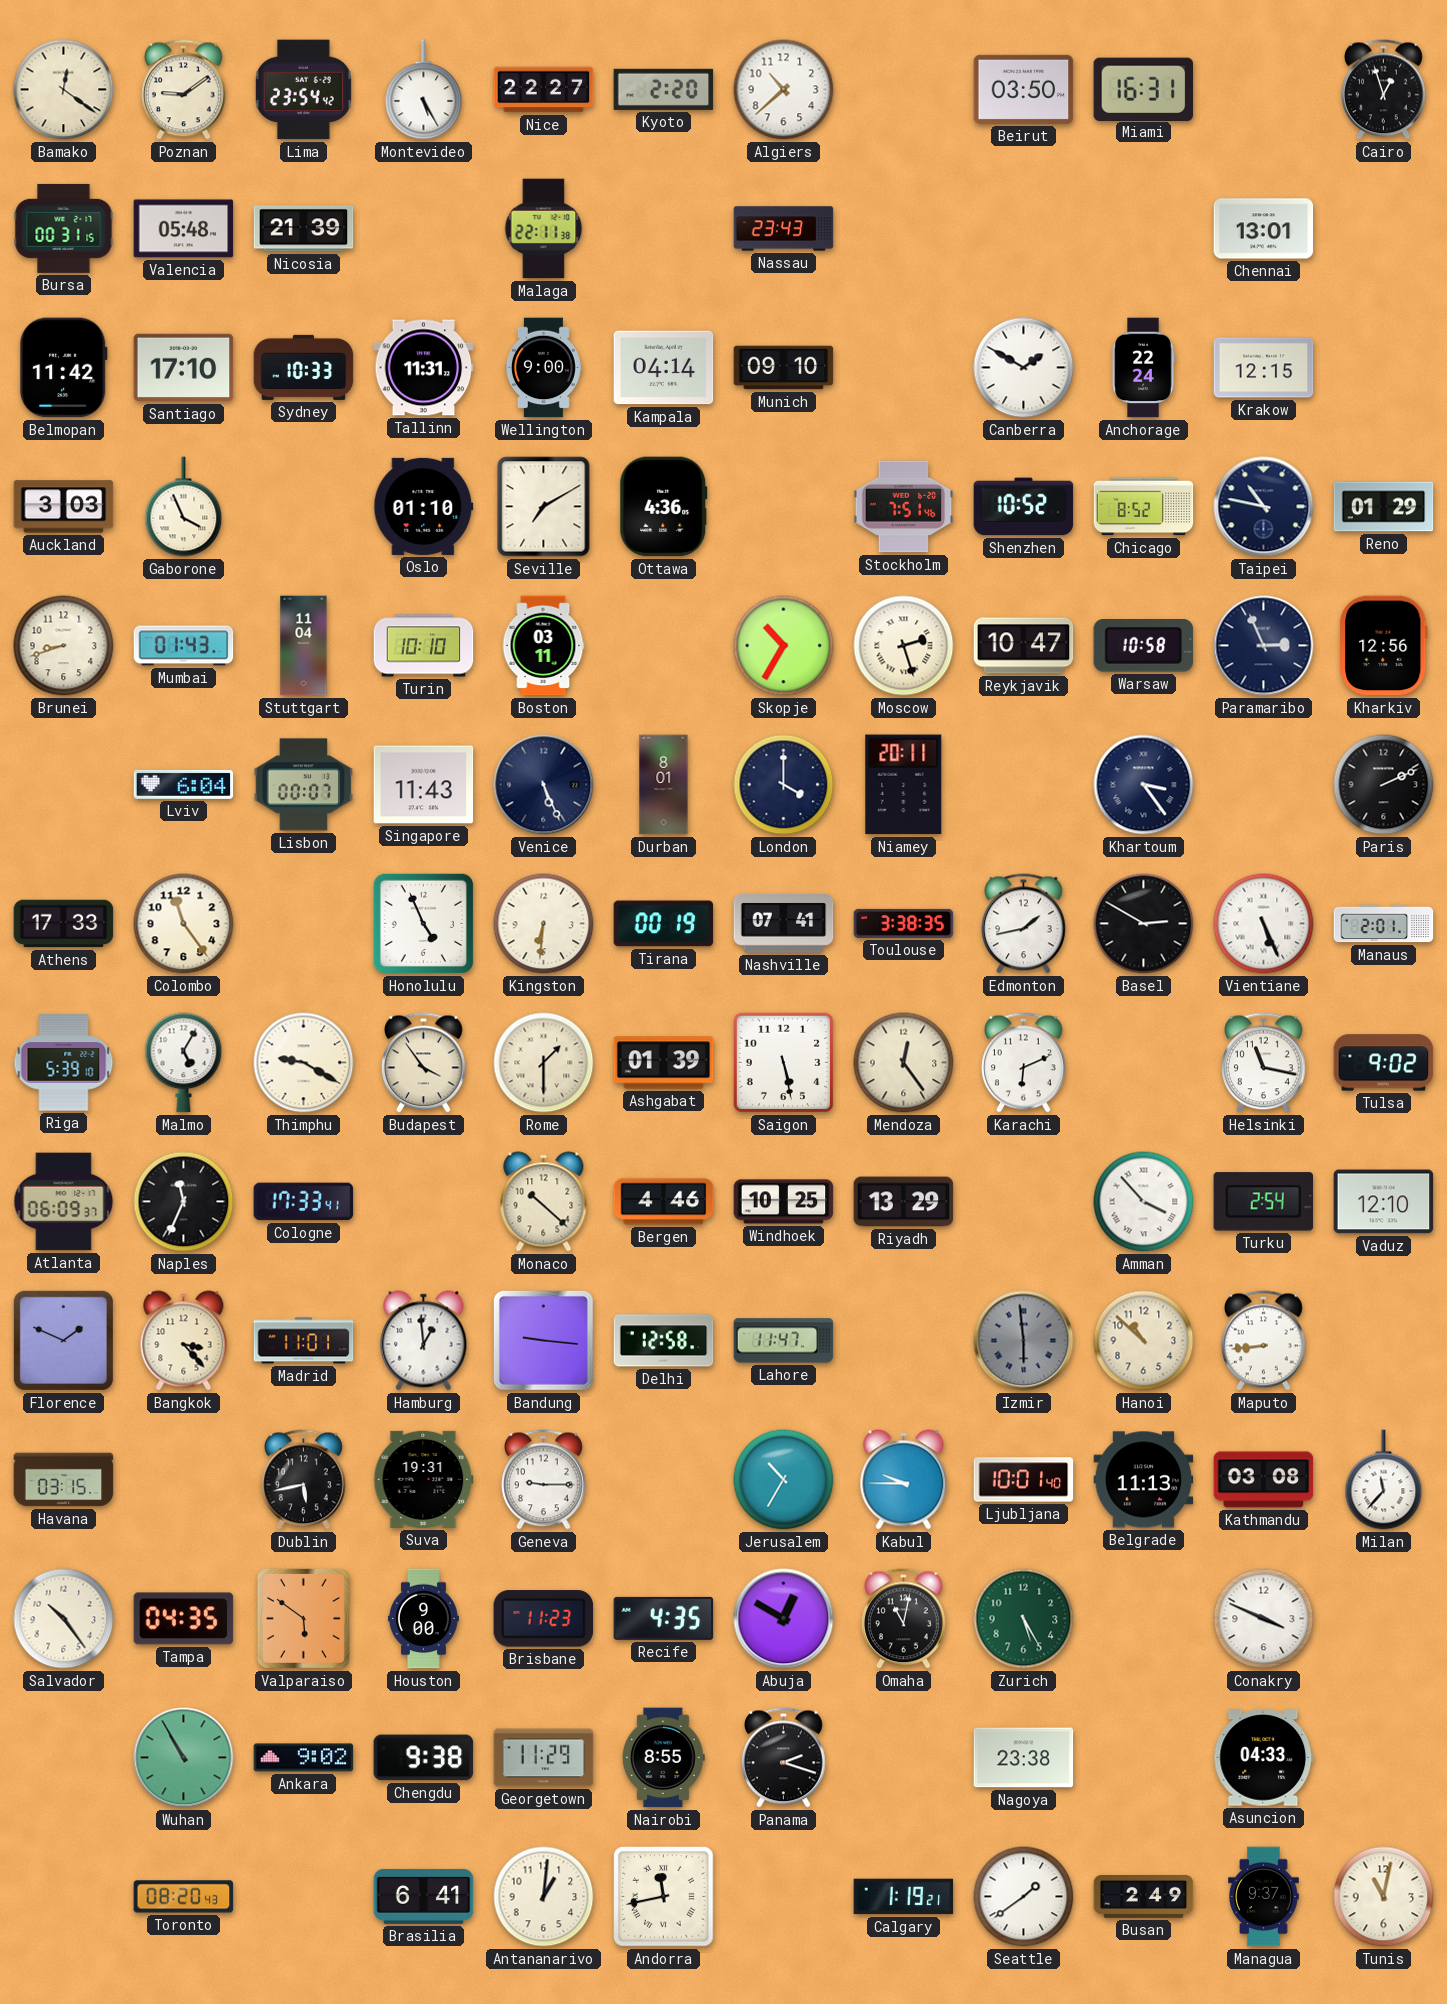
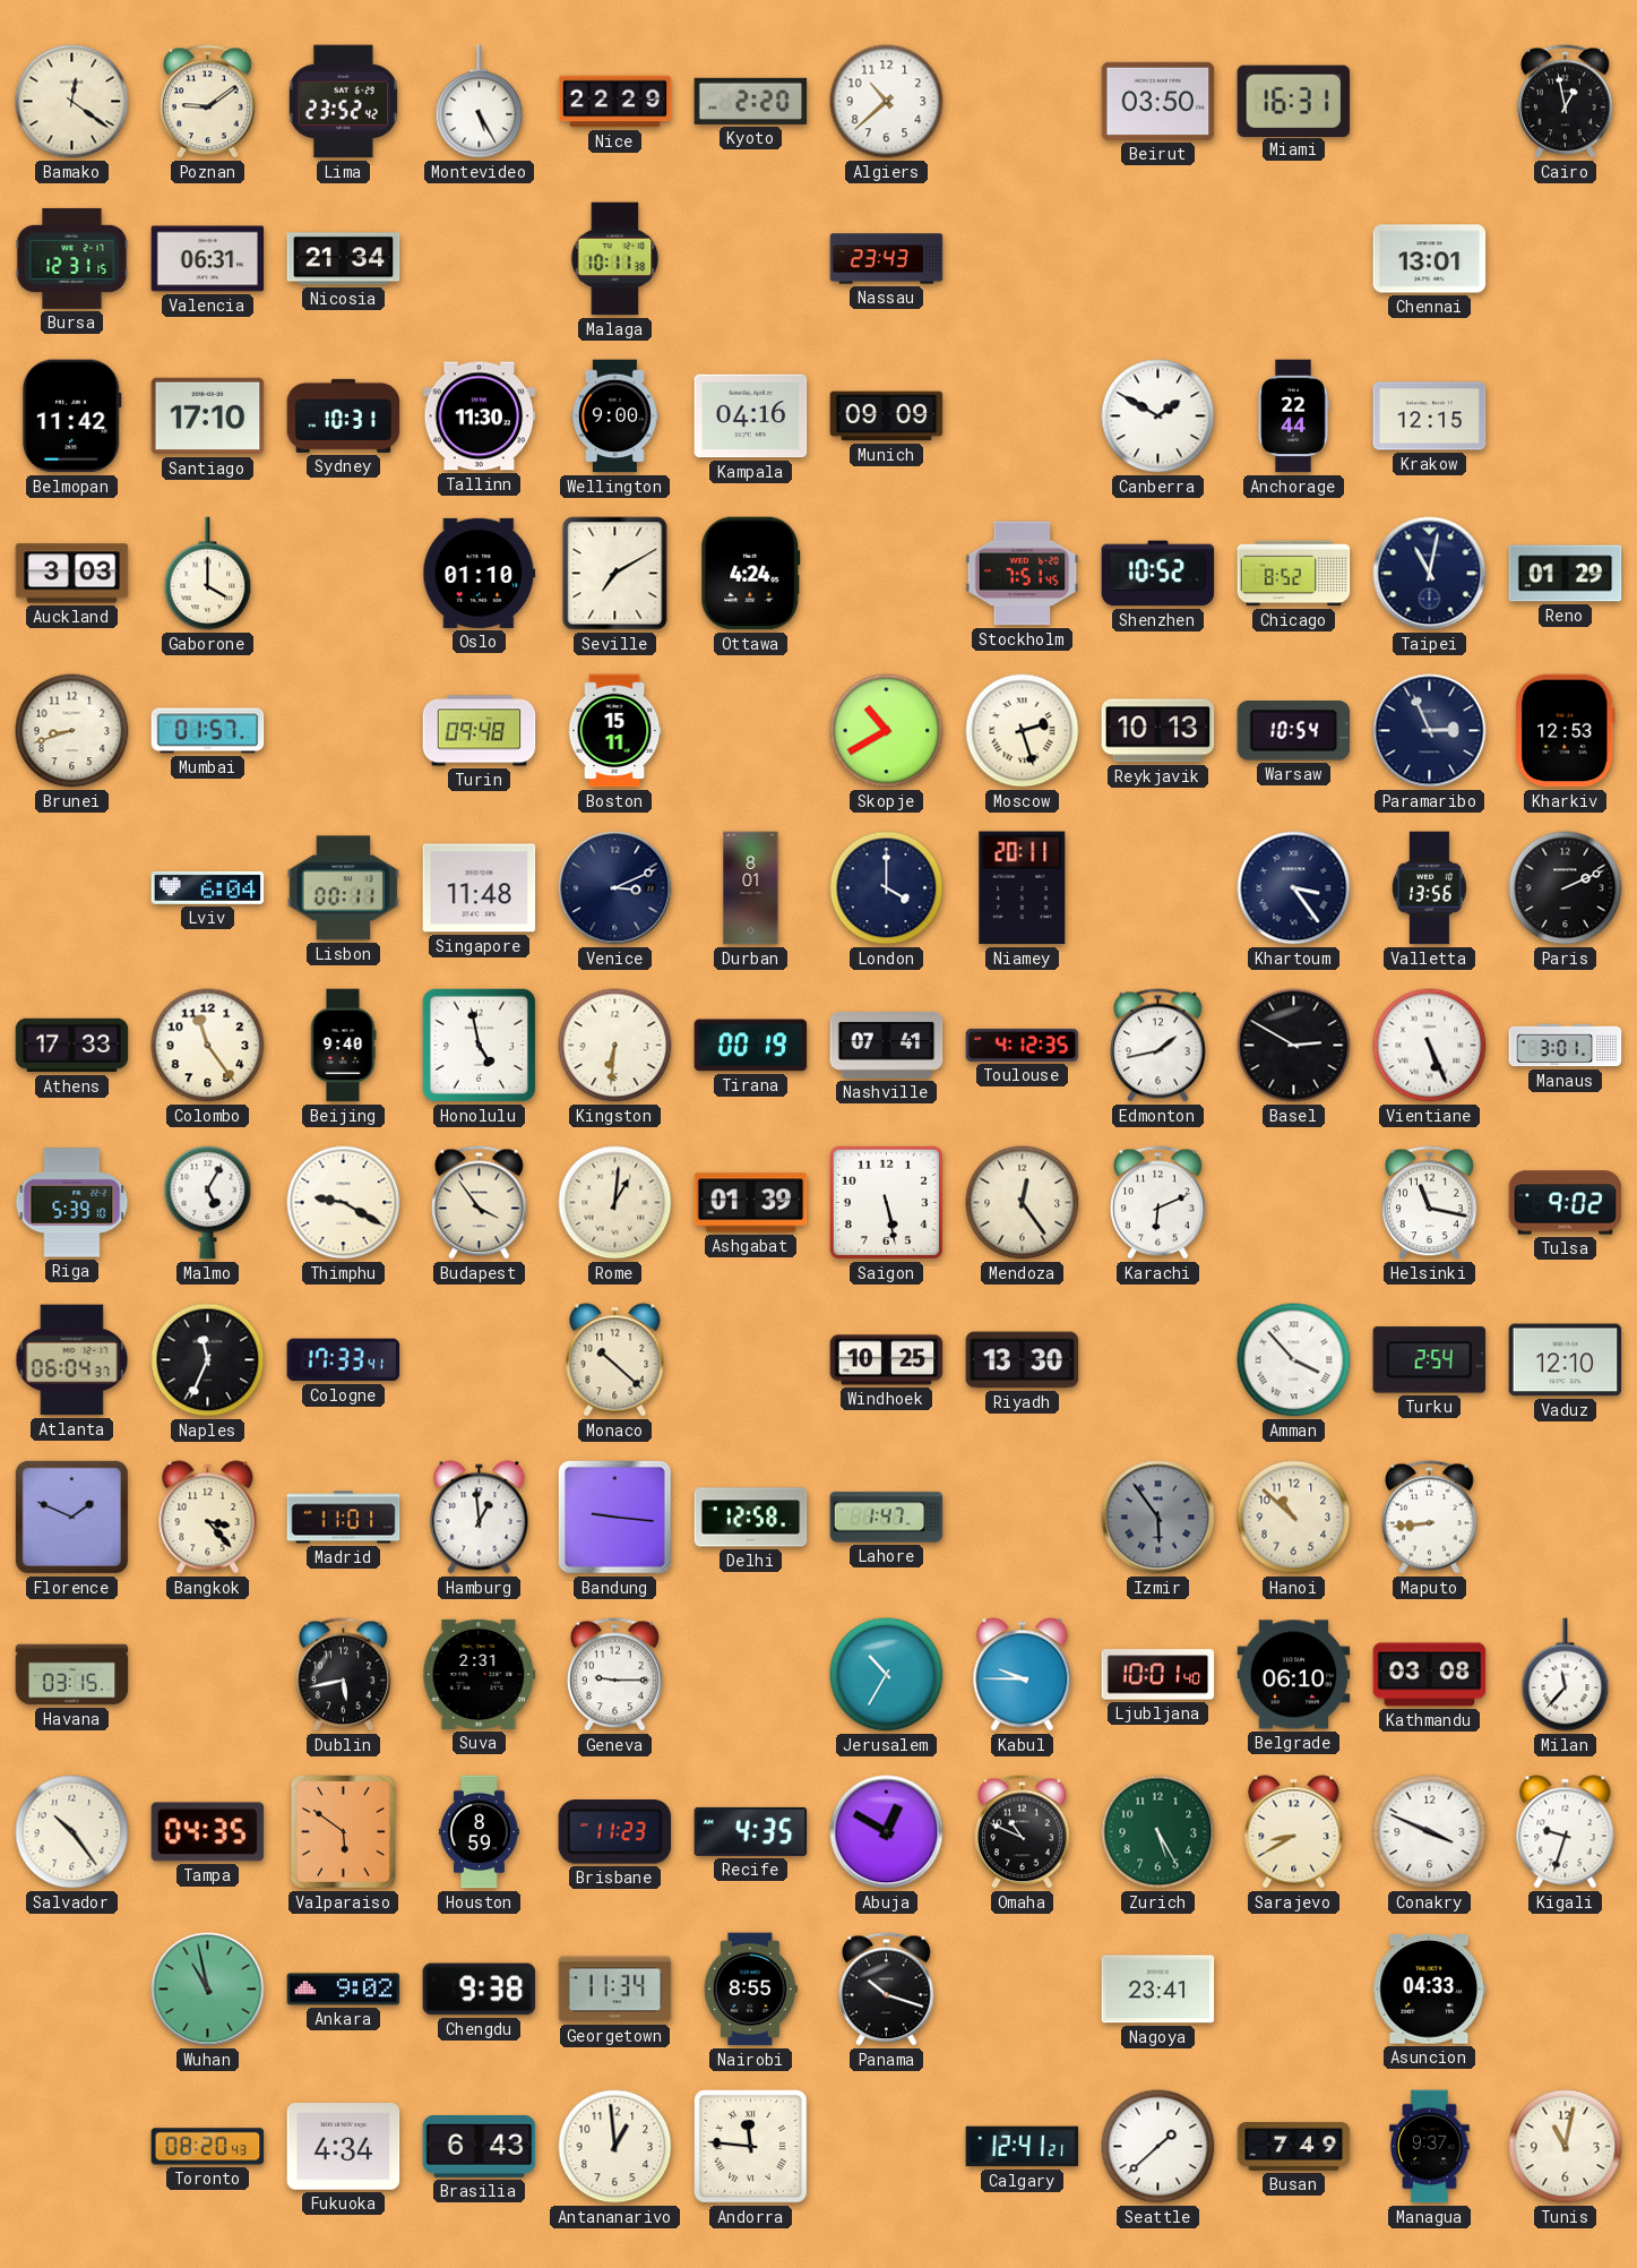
Lima: 23:54 -> 23:52
Nice: 22:27 -> 22:29
Cairo: 12:57 -> 12:58
Bursa: 00:31 -> 12:31
Valencia: 05:48 -> 06:31
Nicosia: 21:39 -> 21:34
Malaga: 22:11 -> 10:11
Sydney: 10:33 -> 10:31
Tallinn: 11:31 -> 11:30
Kampala: 04:14 -> 04:16
Munich: 09:10 -> 09:09
Anchorage: 22:24 -> 22:44
Gaborone: 3:56 -> 4:00
Ottawa: 4:36 -> 4:24
Stockholm: 7:51:46 -> 7:51:45
Taipei: 10:47 -> 11:02
Mumbai: 01:43 -> 01:57
Stuttgart: 11:04 -> none
Turin: 10:10 -> 09:48
Boston: 03:11 -> 15:11
Skopje: 10:35 -> 10:40
Reykjavik: 10:47 -> 10:13
Warsaw: 10:58 -> 10:54
Kharkiv: 12:56 -> 12:53
Lisbon: 00:07 -> 00:11
Singapore: 11:43 -> 11:48
Venice: 5:26 -> 3:11
Valletta: none -> 13:56
Beijing: none -> 9:40
Honolulu: 4:56 -> 4:58
Toulouse: 3:38 -> 4:12
Manaus: 2:01 -> 3:01
Rome: 1:30 -> 1:01
Atlanta: 06:09 -> 06:04
Bergen: 4:46 -> none
Riyadh: 13:29 -> 13:30
Lahore: 11:47 -> 1:47
Izmir: 5:59 -> 5:54
Suva: 19:31 -> 2:31
Belgrade: 11:13 -> 06:10
Houston: 9:00 -> 8:59
Omaha: 11:02 -> 10:49
Sarajevo: none -> 8:40
Kigali: none -> 9:33
Wuhan: 10:55 -> 10:58
Georgetown: 11:29 -> 11:34
Panama: 2:18 -> 10:18
Nagoya: 23:38 -> 23:41
Fukuoka: none -> 4:34
Brasilia: 6:41 -> 6:43
Antananarivo: 1:01 -> 12:59
Andorra: 11:43 -> 11:46
Calgary: 1:19 -> 12:41
Seattle: 1:39 -> 1:38
Busan: 2:49 -> 7:49
